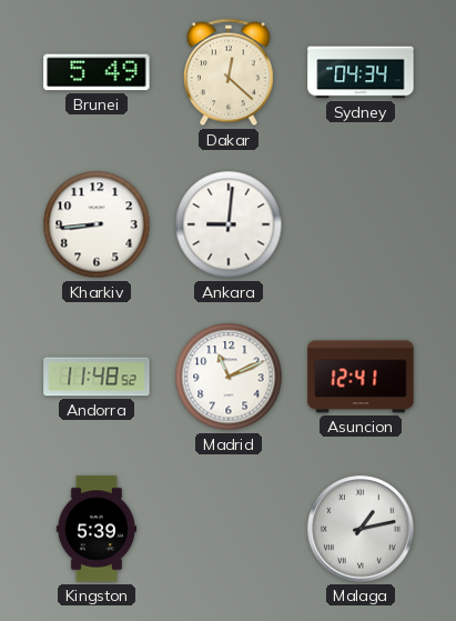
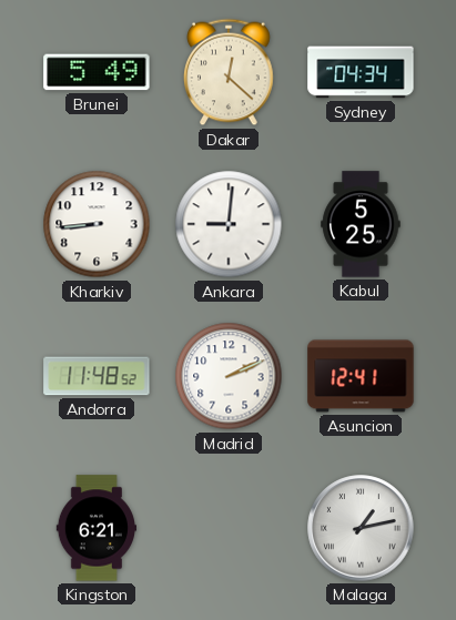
Kabul: none -> 5:25
Madrid: 11:11 -> 2:11
Kingston: 5:39 -> 6:21
